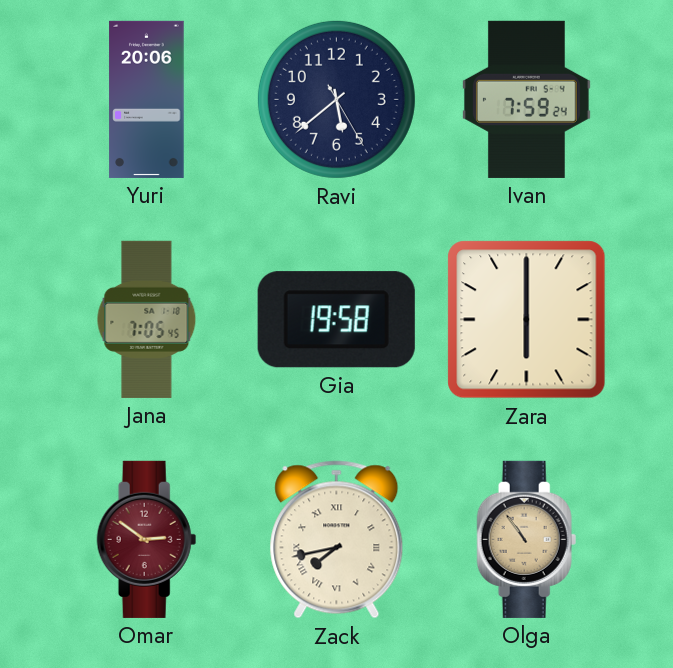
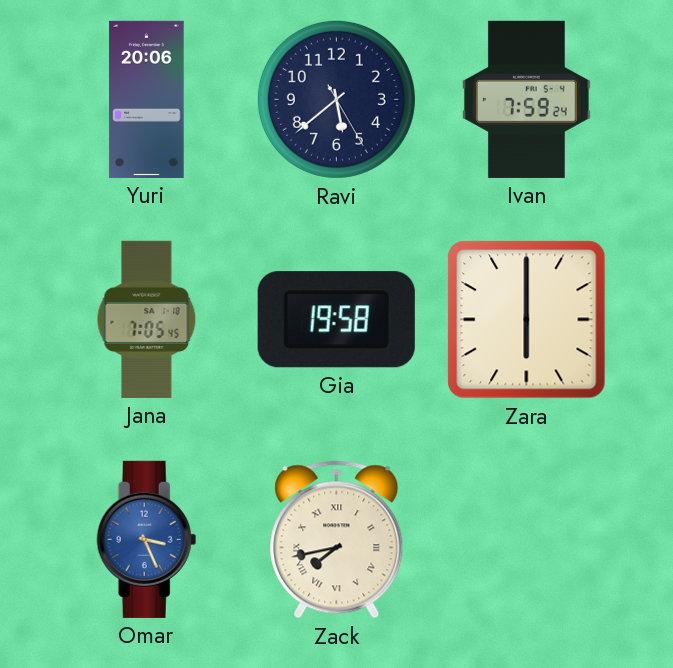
Omar: 2:51 -> 3:26
Omar dial: burgundy -> blue
Olga: 10:54 -> none
